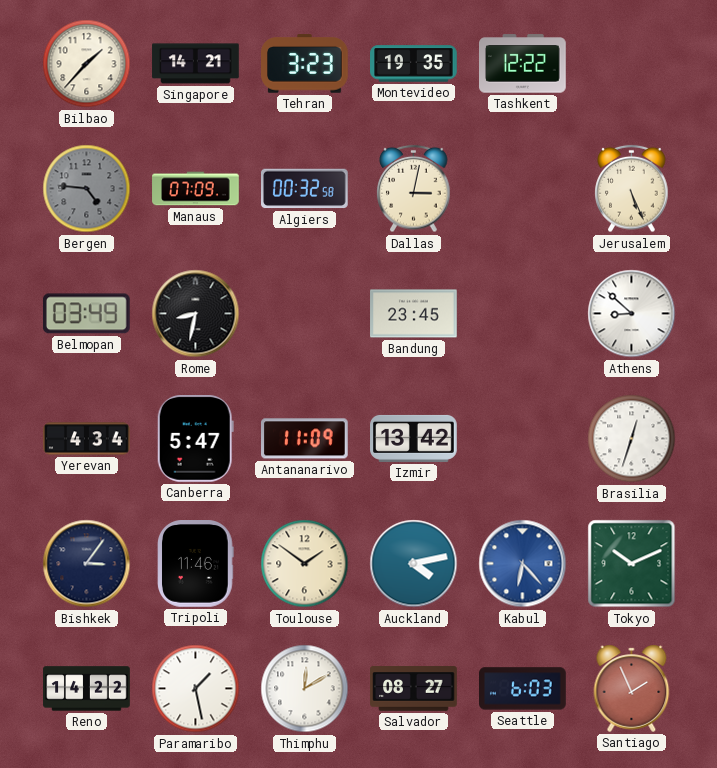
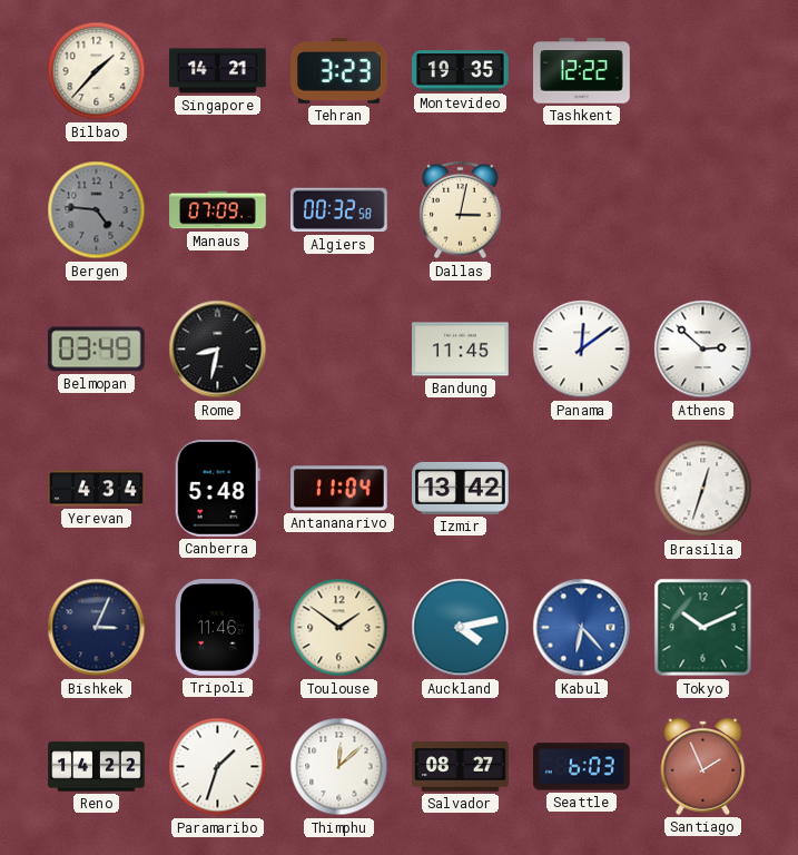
Jerusalem: 5:26 -> none
Bandung: 23:45 -> 11:45
Panama: none -> 12:09
Athens: 8:52 -> 2:52
Canberra: 5:47 -> 5:48
Antananarivo: 11:09 -> 11:04
Bishkek: 3:06 -> 3:04
Paramaribo: 1:28 -> 1:33
Thimphu: 12:10 -> 12:08
